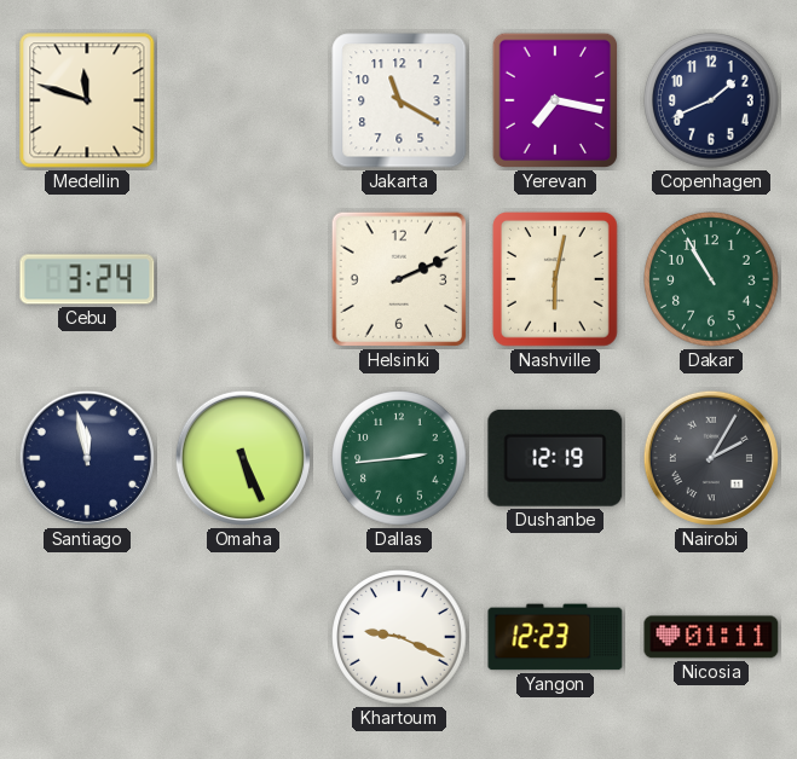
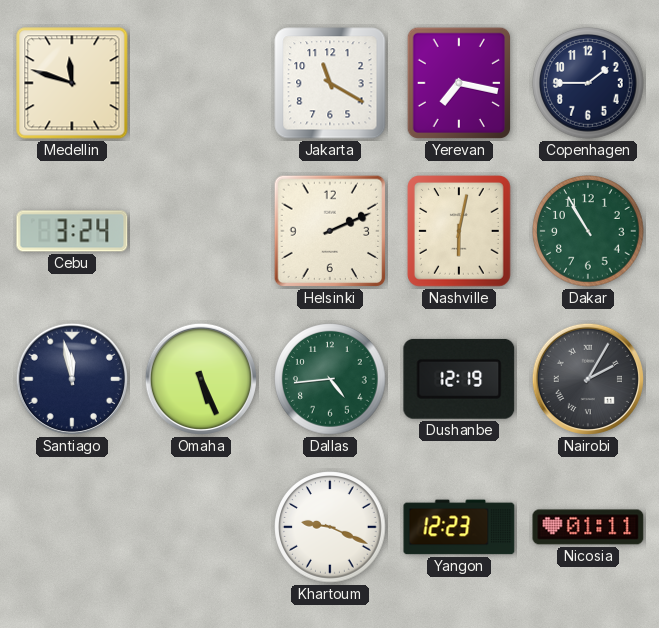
Copenhagen: 1:41 -> 1:45
Dallas: 2:44 -> 4:44
